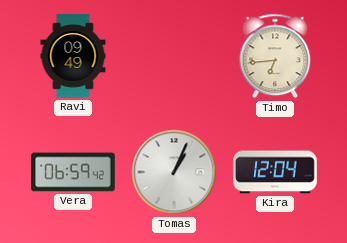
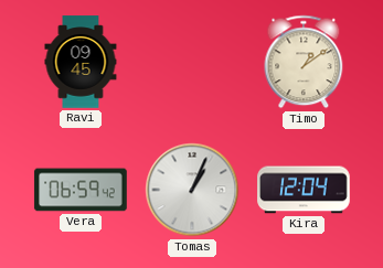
Ravi: 09:49 -> 09:45
Timo: 6:44 -> 1:09
